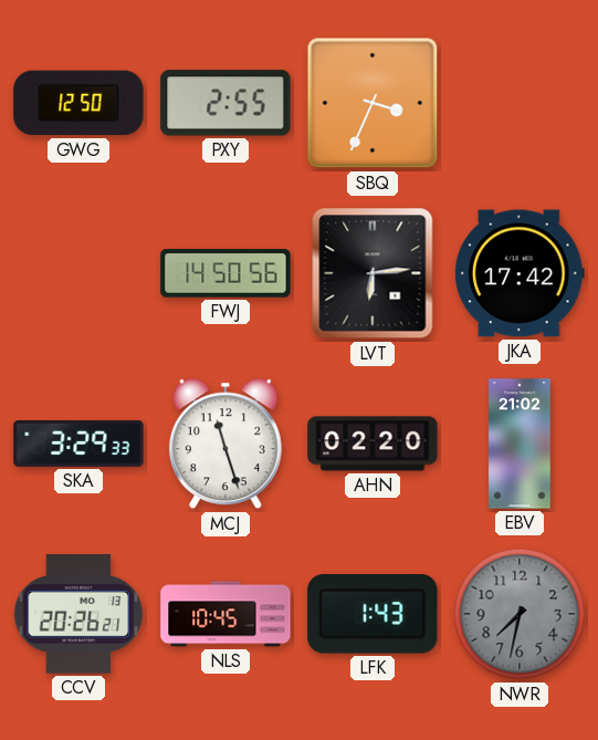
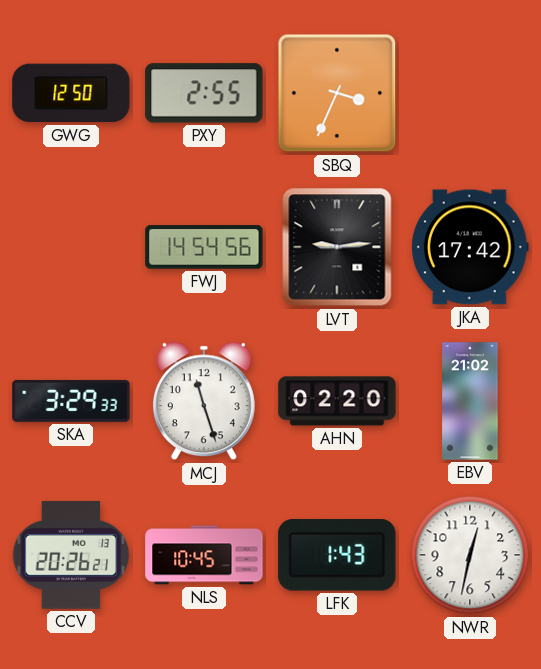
FWJ: 14:50 -> 14:54
LVT: 6:14 -> 9:14
NWR: 7:32 -> 12:32
NWR dial: grey -> white
